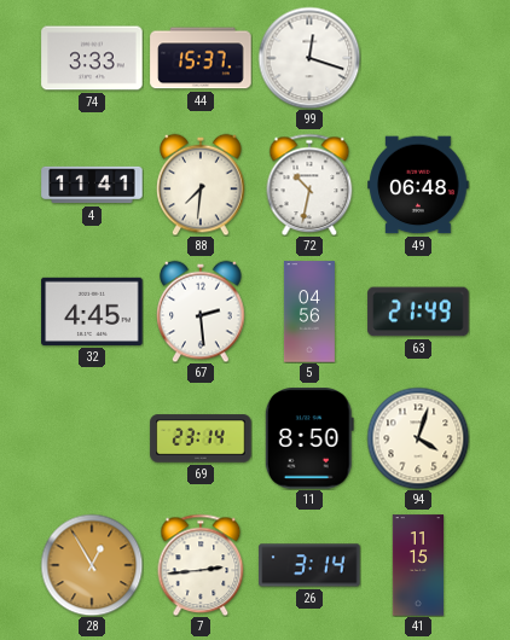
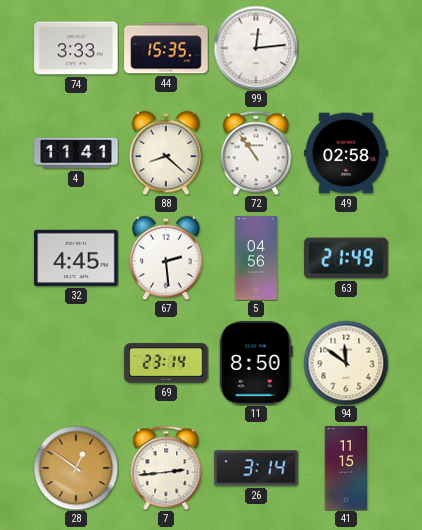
44: 15:37 -> 15:35
99: 12:18 -> 12:14
88: 7:31 -> 8:22
72: 10:32 -> 10:54
49: 06:48 -> 02:58
94: 4:03 -> 11:51
28: 12:55 -> 12:51
